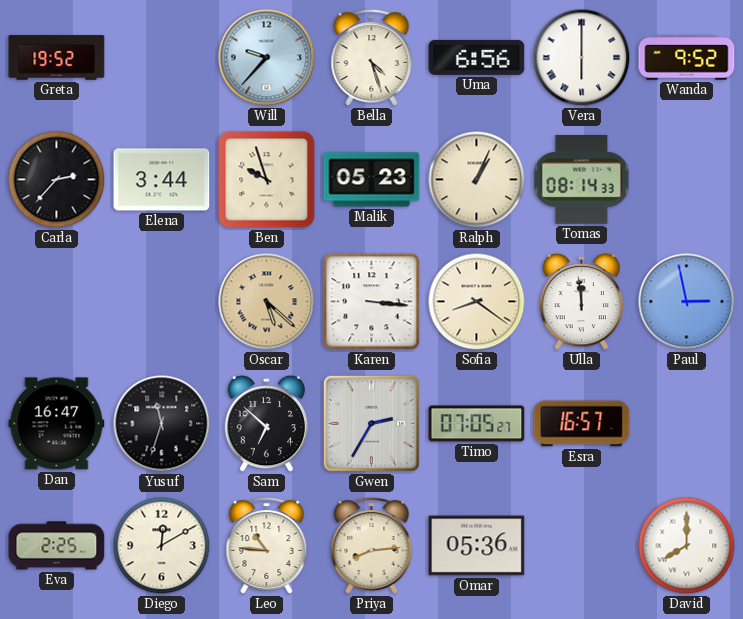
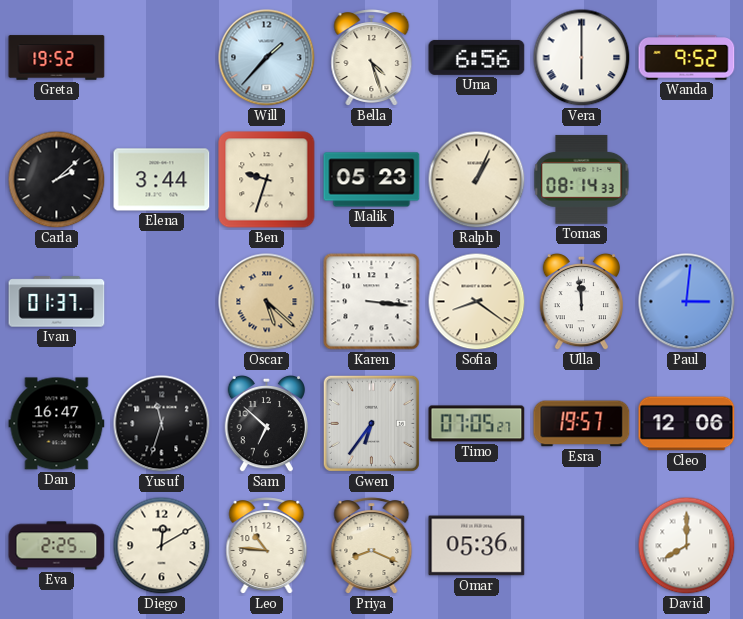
Will: 9:37 -> 1:37
Carla: 2:37 -> 2:08
Ben: 9:57 -> 9:33
Ivan: none -> 01:37
Paul: 2:58 -> 3:01
Gwen: 2:35 -> 6:36
Esra: 16:57 -> 19:57
Cleo: none -> 12:06
Priya: 8:14 -> 8:19
